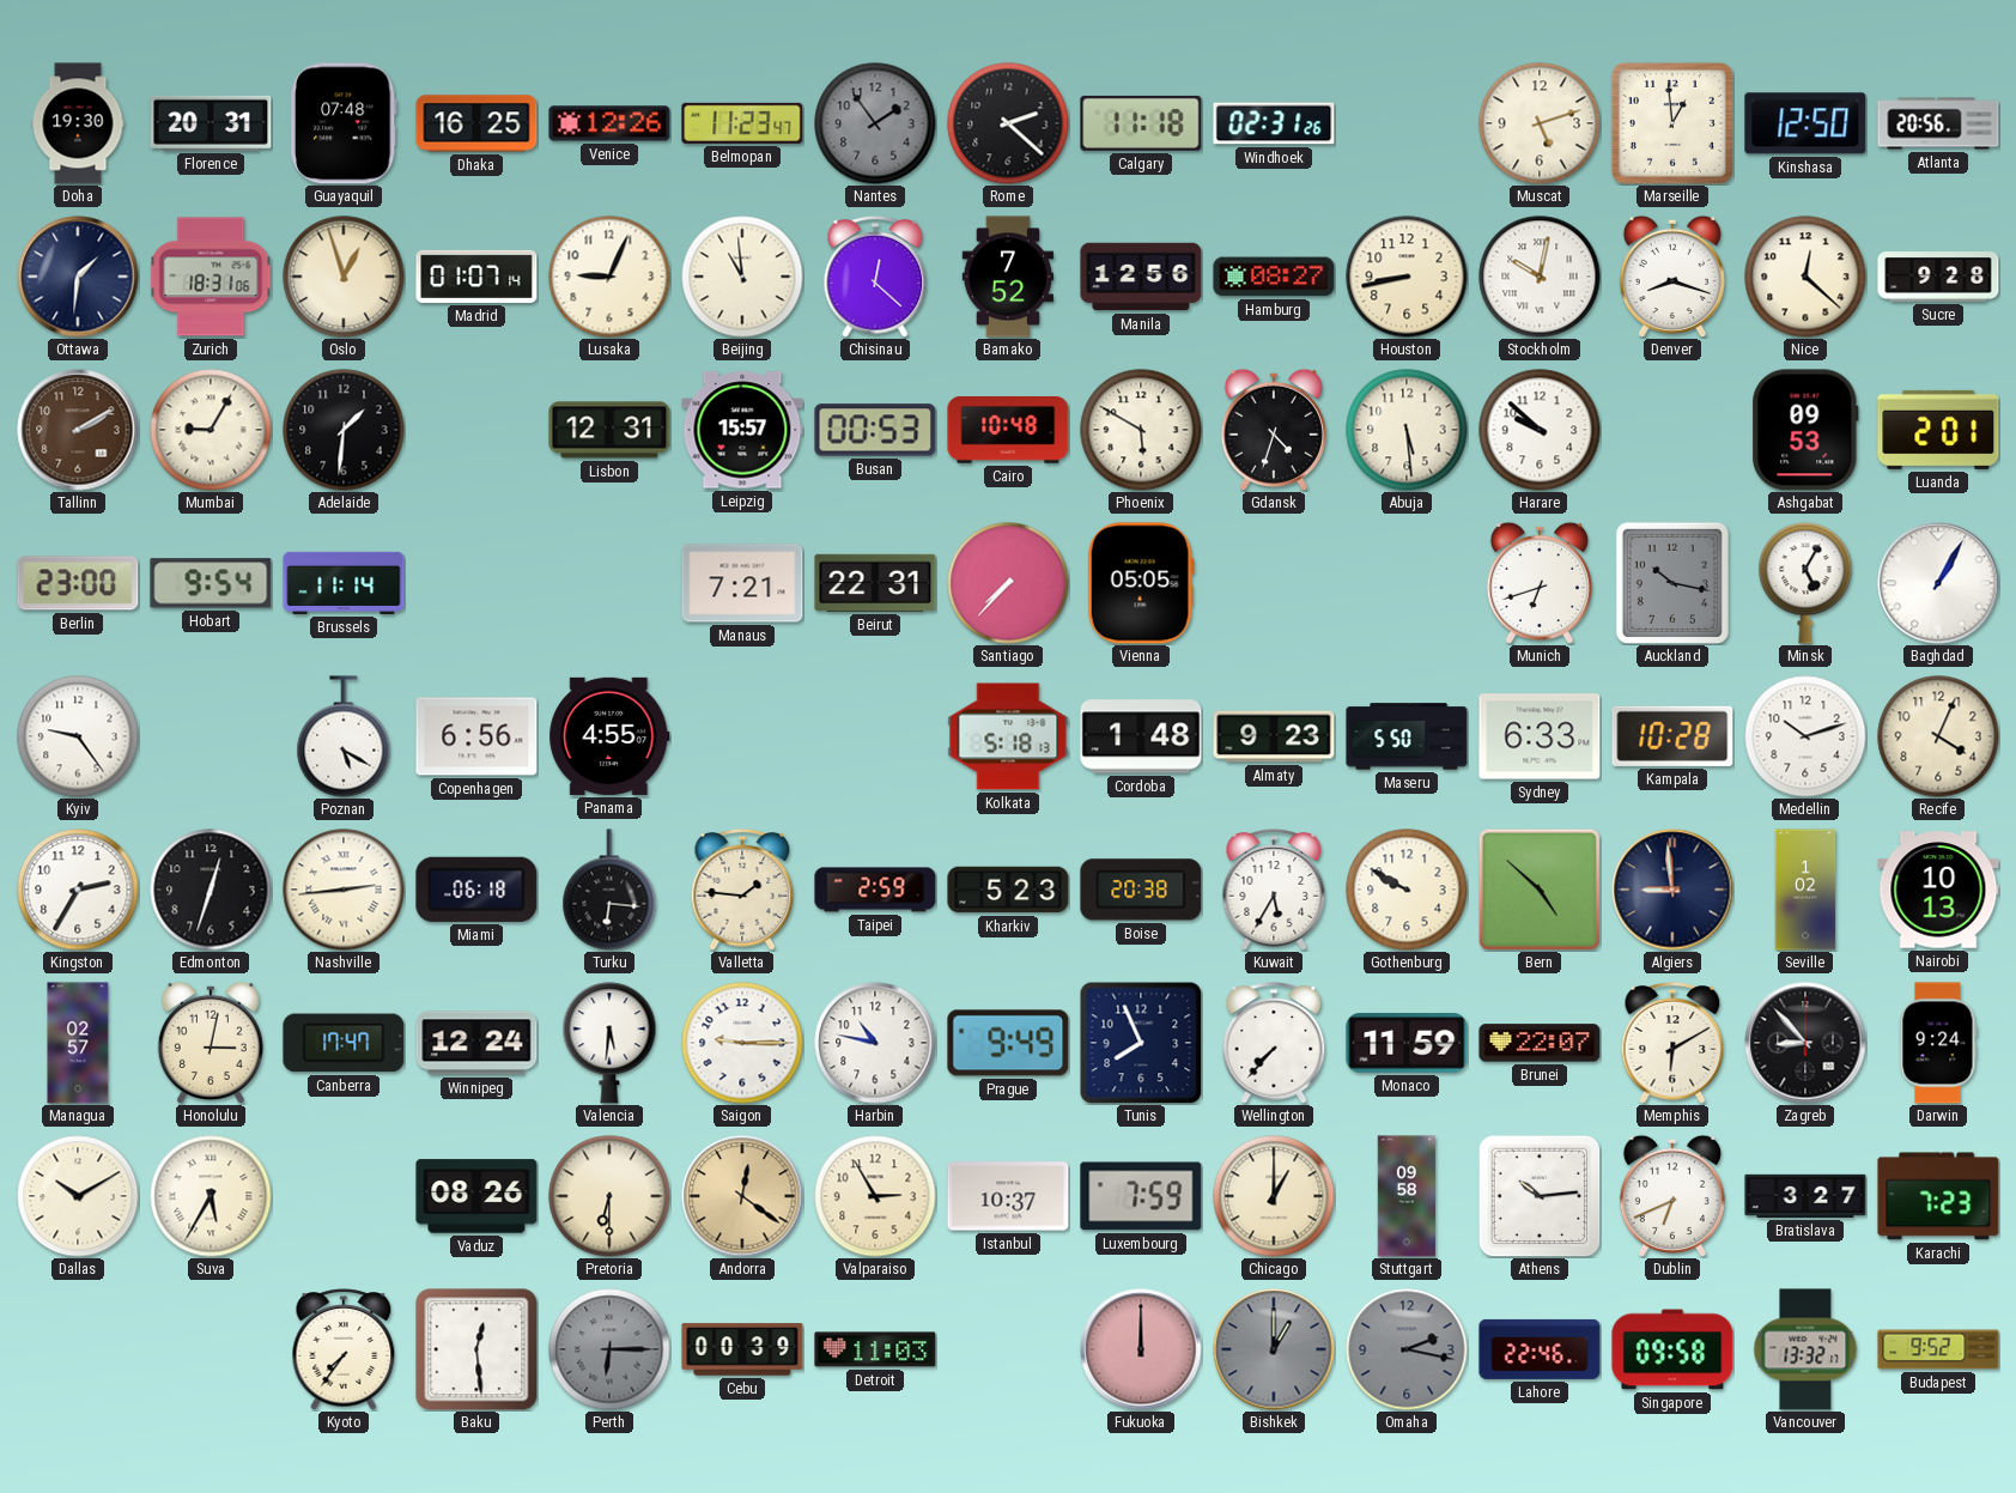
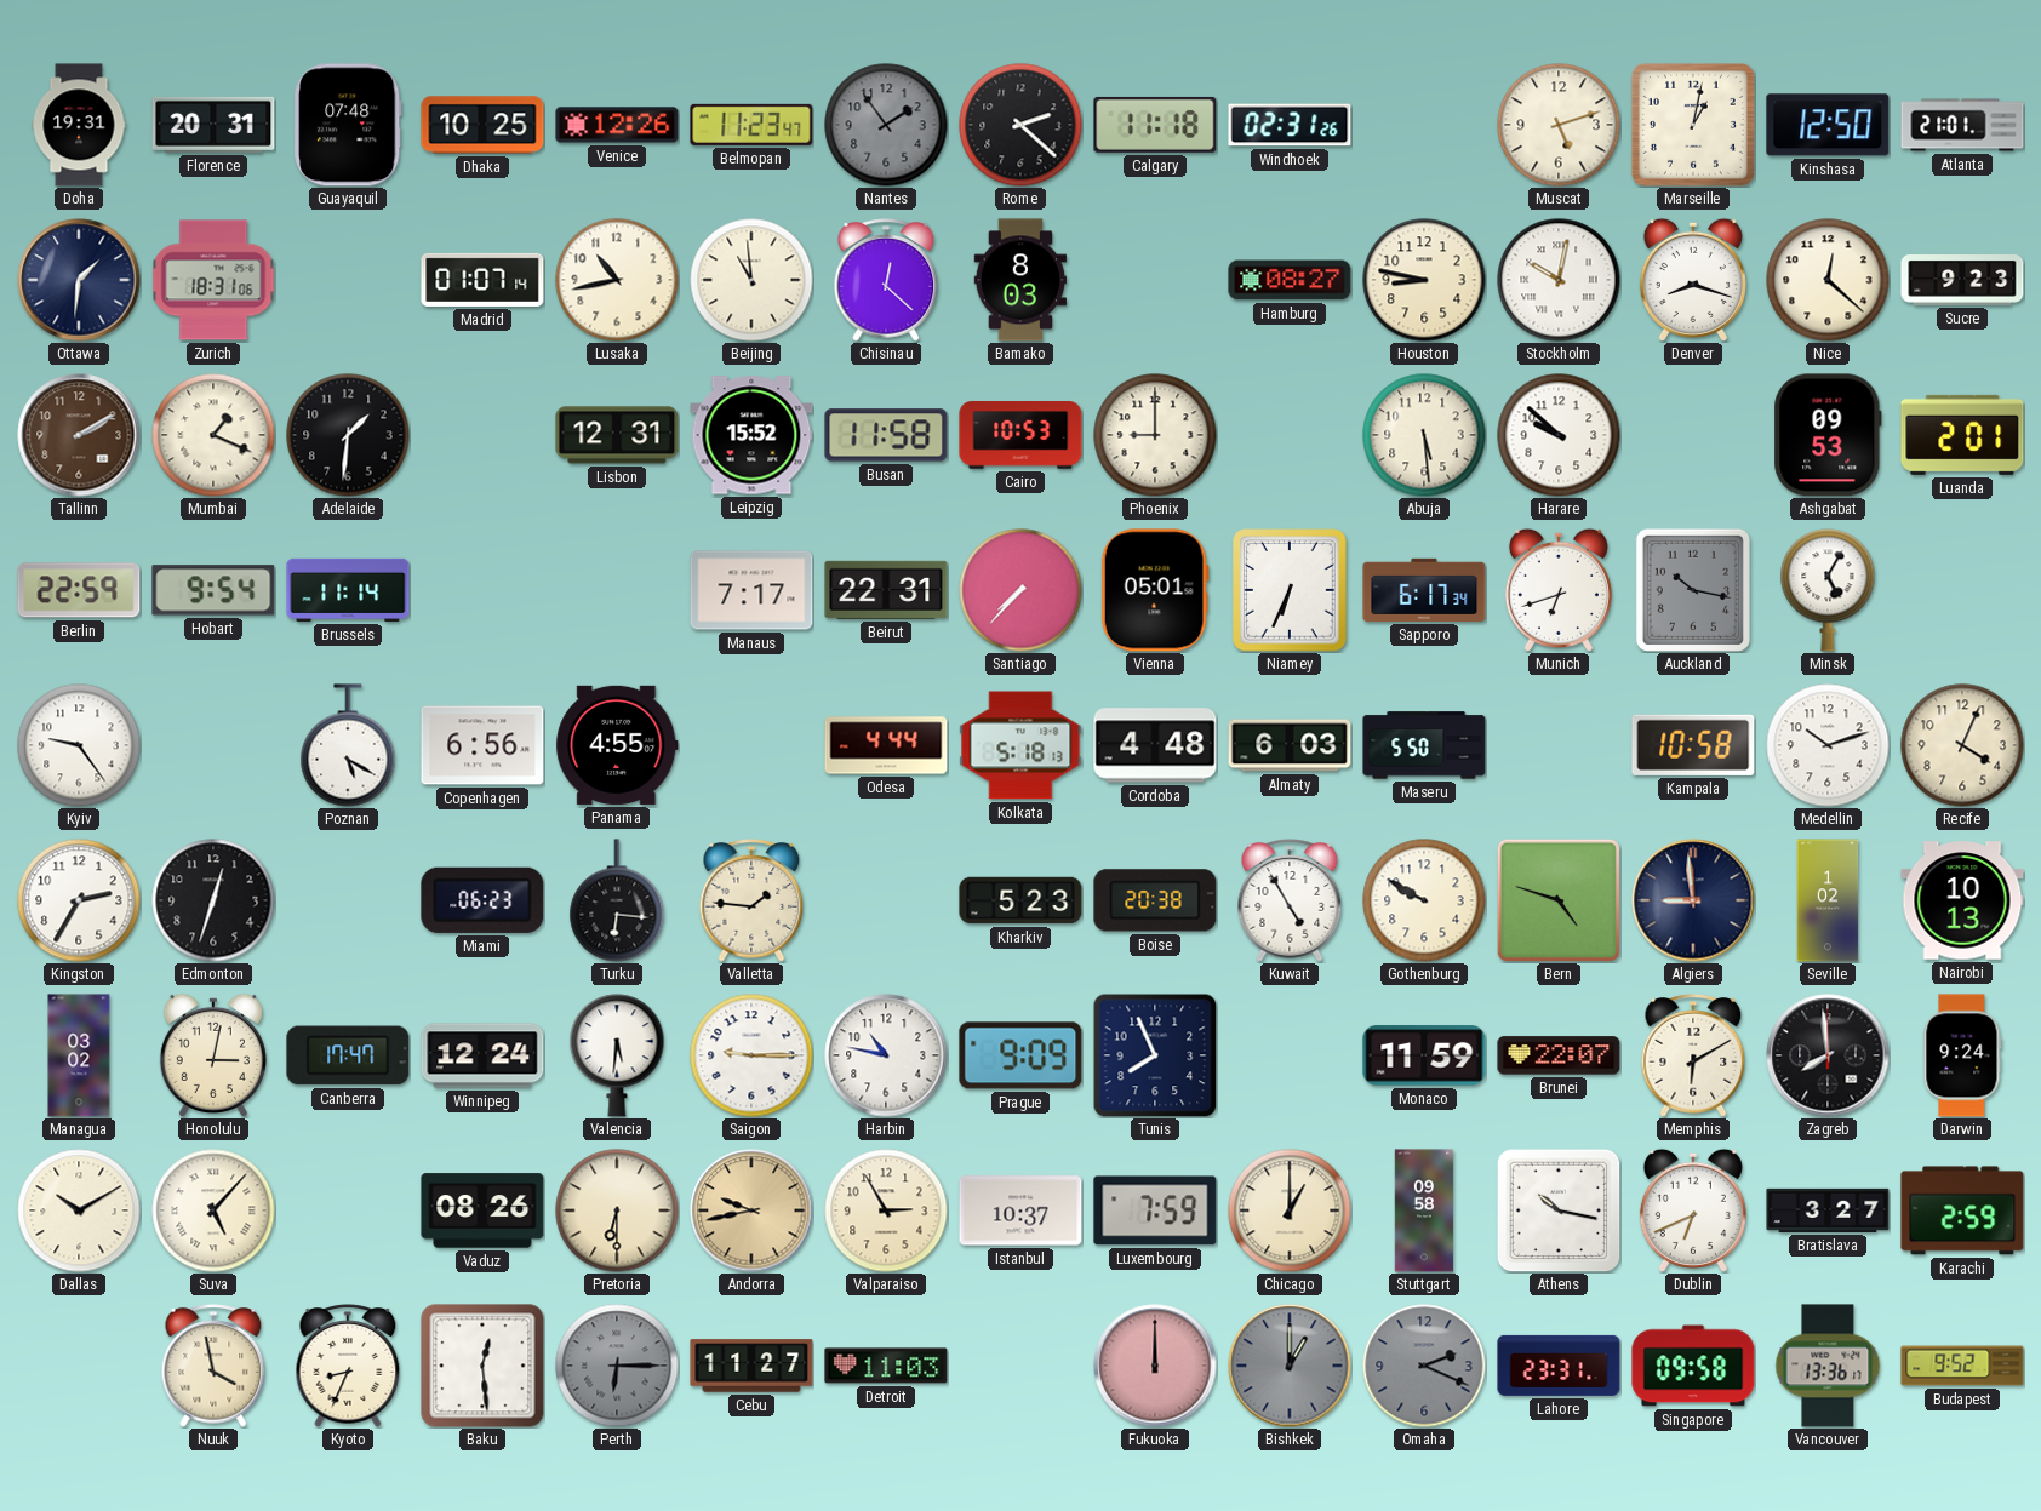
Doha: 19:30 -> 19:31
Dhaka: 16:25 -> 10:25
Marseille: 12:59 -> 1:02
Atlanta: 20:56 -> 21:01
Oslo: 12:57 -> none
Lusaka: 9:04 -> 10:43
Bamako: 7:52 -> 8:03
Manila: 12:56 -> none
Houston: 8:43 -> 8:47
Sucre: 9:28 -> 9:23
Mumbai: 9:05 -> 1:19
Leipzig: 15:57 -> 15:52
Busan: 00:53 -> 11:58
Cairo: 10:48 -> 10:53
Phoenix: 5:50 -> 9:00
Gdansk: 4:33 -> none
Berlin: 23:00 -> 22:59
Manaus: 7:21 -> 7:17
Vienna: 05:05 -> 05:01
Niamey: none -> 6:34
Sapporo: none -> 6:17
Baghdad: 1:05 -> none
Odesa: none -> 4:44
Cordoba: 1:48 -> 4:48
Almaty: 9:23 -> 6:03
Sydney: 6:33 -> none
Kampala: 10:28 -> 10:58
Nashville: 2:44 -> none
Miami: 06:18 -> 06:23
Taipei: 2:59 -> none
Kuwait: 5:35 -> 4:55
Bern: 4:52 -> 4:48
Managua: 02:57 -> 03:02
Prague: 9:49 -> 9:09
Wellington: 7:37 -> none
Zagreb: 8:53 -> 7:59
Suva: 5:35 -> 5:07
Andorra: 12:21 -> 9:43
Athens: 10:14 -> 10:17
Karachi: 7:23 -> 2:59
Nuuk: none -> 3:58
Kyoto: 7:36 -> 8:34
Cebu: 00:39 -> 11:27
Omaha: 2:17 -> 2:19
Lahore: 22:46 -> 23:31
Vancouver: 13:32 -> 13:36
